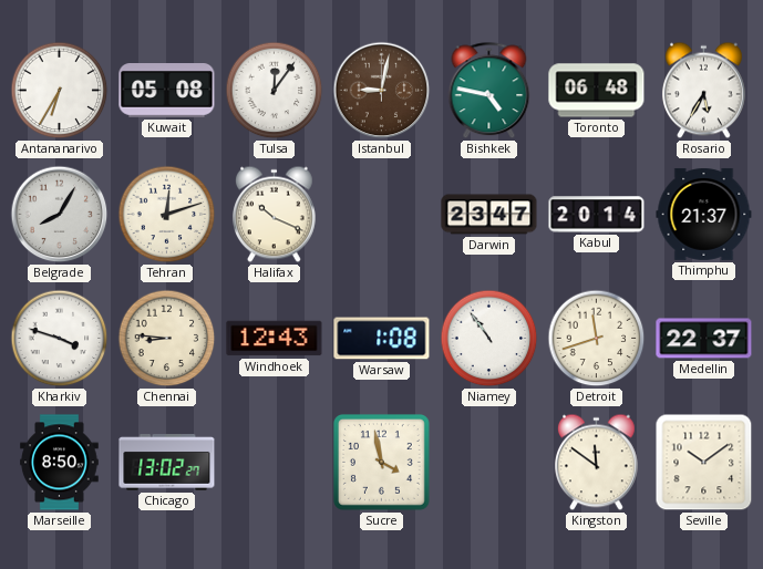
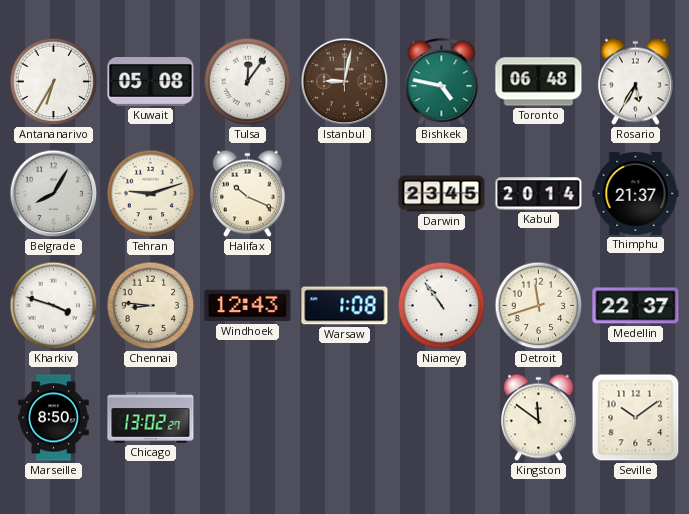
Tehran: 12:12 -> 9:12
Darwin: 23:47 -> 23:45
Sucre: 3:58 -> none
